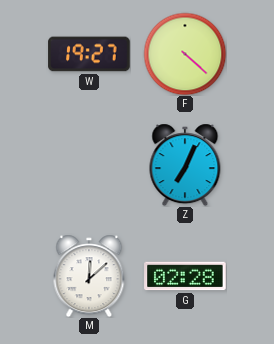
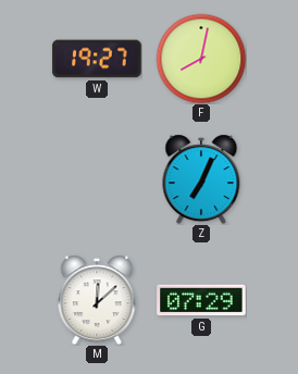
F: 4:22 -> 8:02
G: 02:28 -> 07:29
